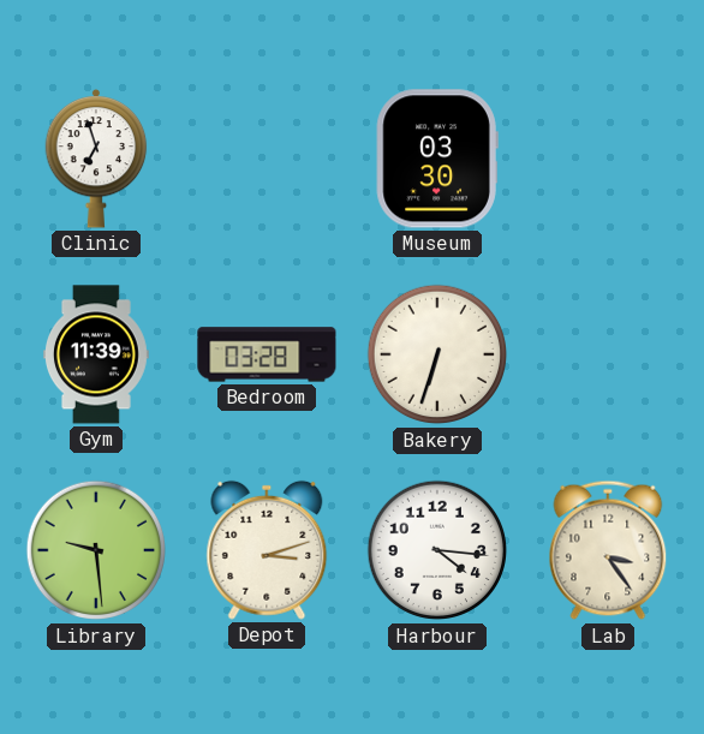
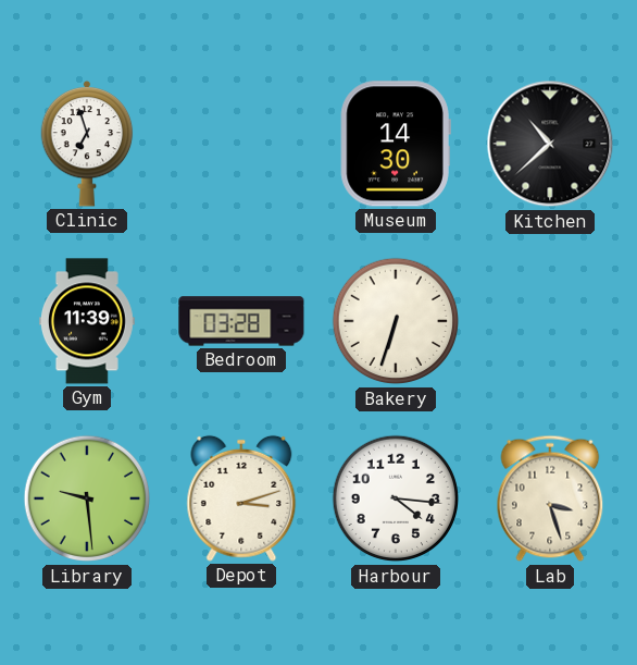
Museum: 03:30 -> 14:30
Kitchen: none -> 10:38
Lab: 3:24 -> 3:27
